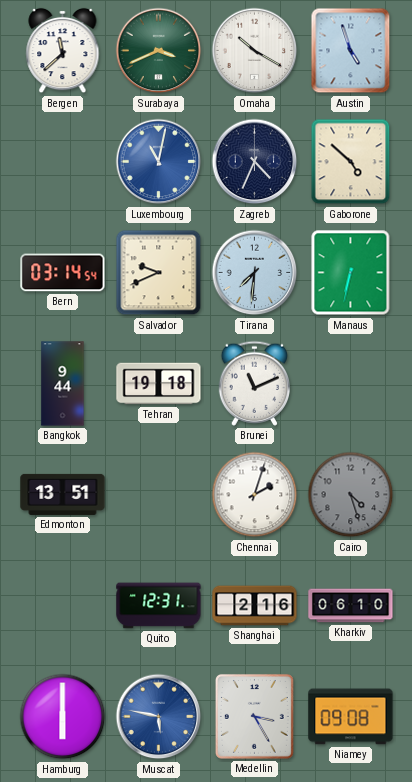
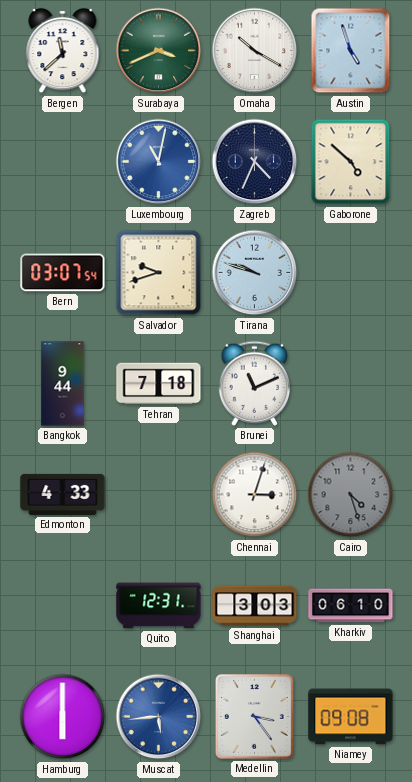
Bern: 03:14 -> 03:07
Salvador: 9:41 -> 9:42
Tirana: 7:31 -> 9:48
Manaus: 6:32 -> none
Tehran: 19:18 -> 7:18
Edmonton: 13:51 -> 4:33
Chennai: 2:03 -> 3:03
Shanghai: 2:16 -> 3:03
Muscat: 5:47 -> 5:44
Medellin: 3:25 -> 3:24
